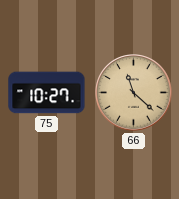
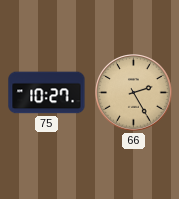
66: 11:22 -> 2:25
